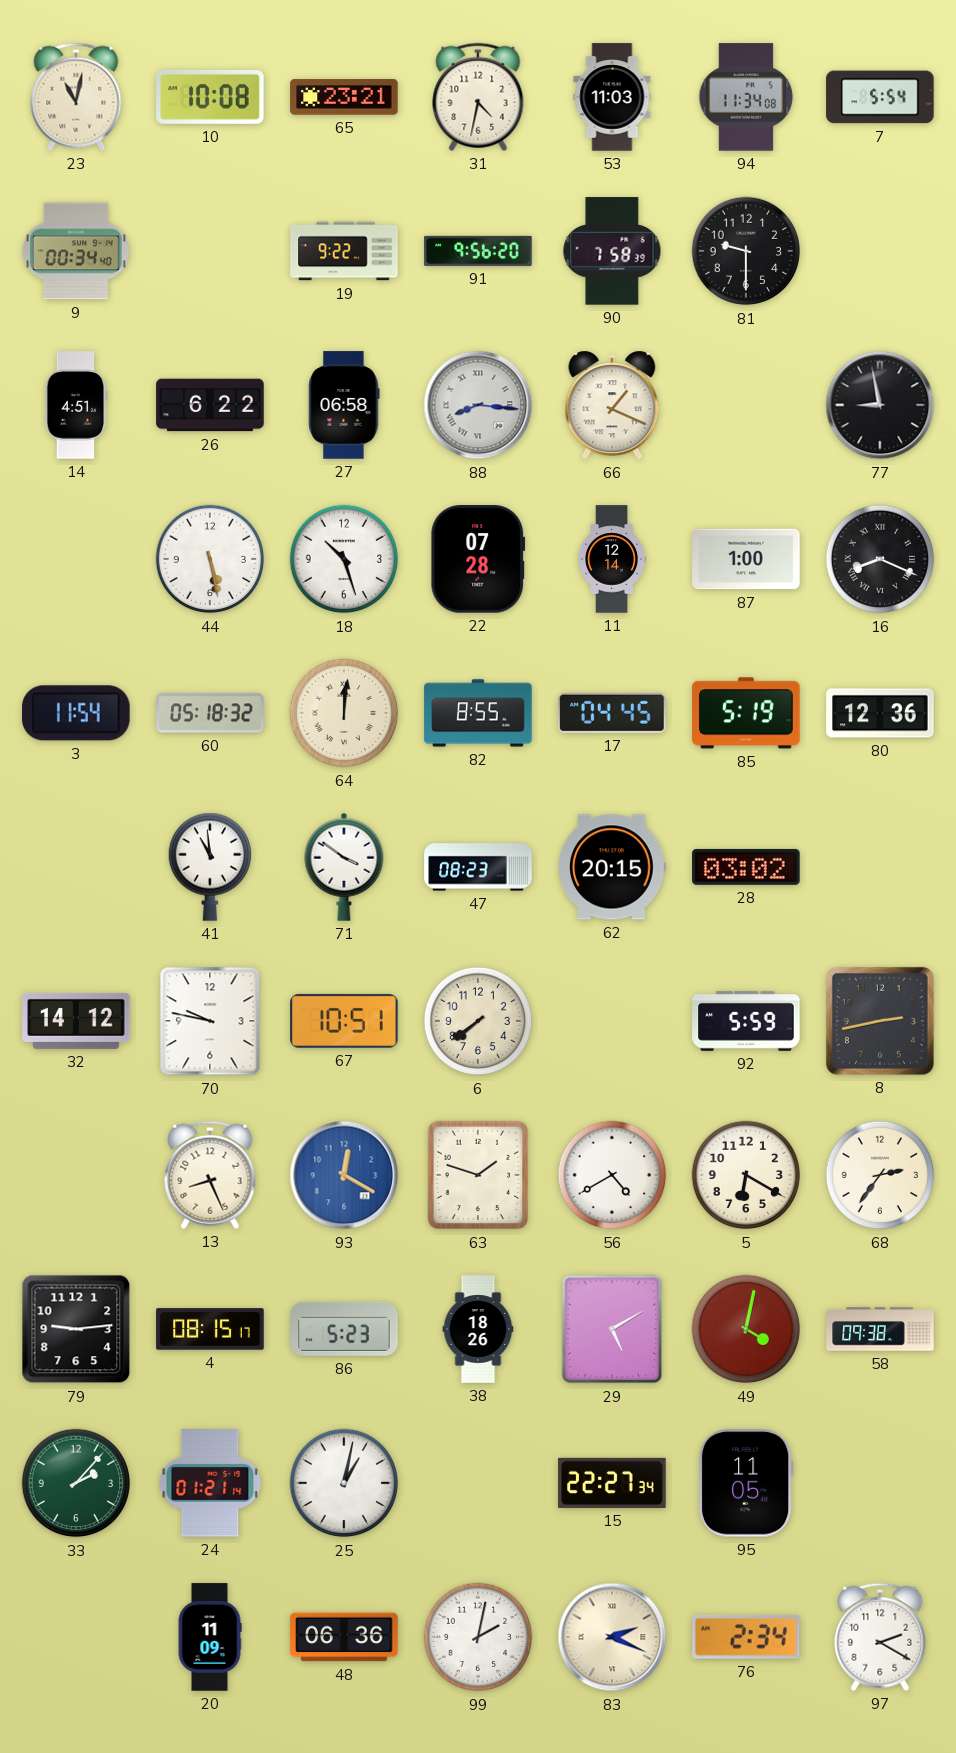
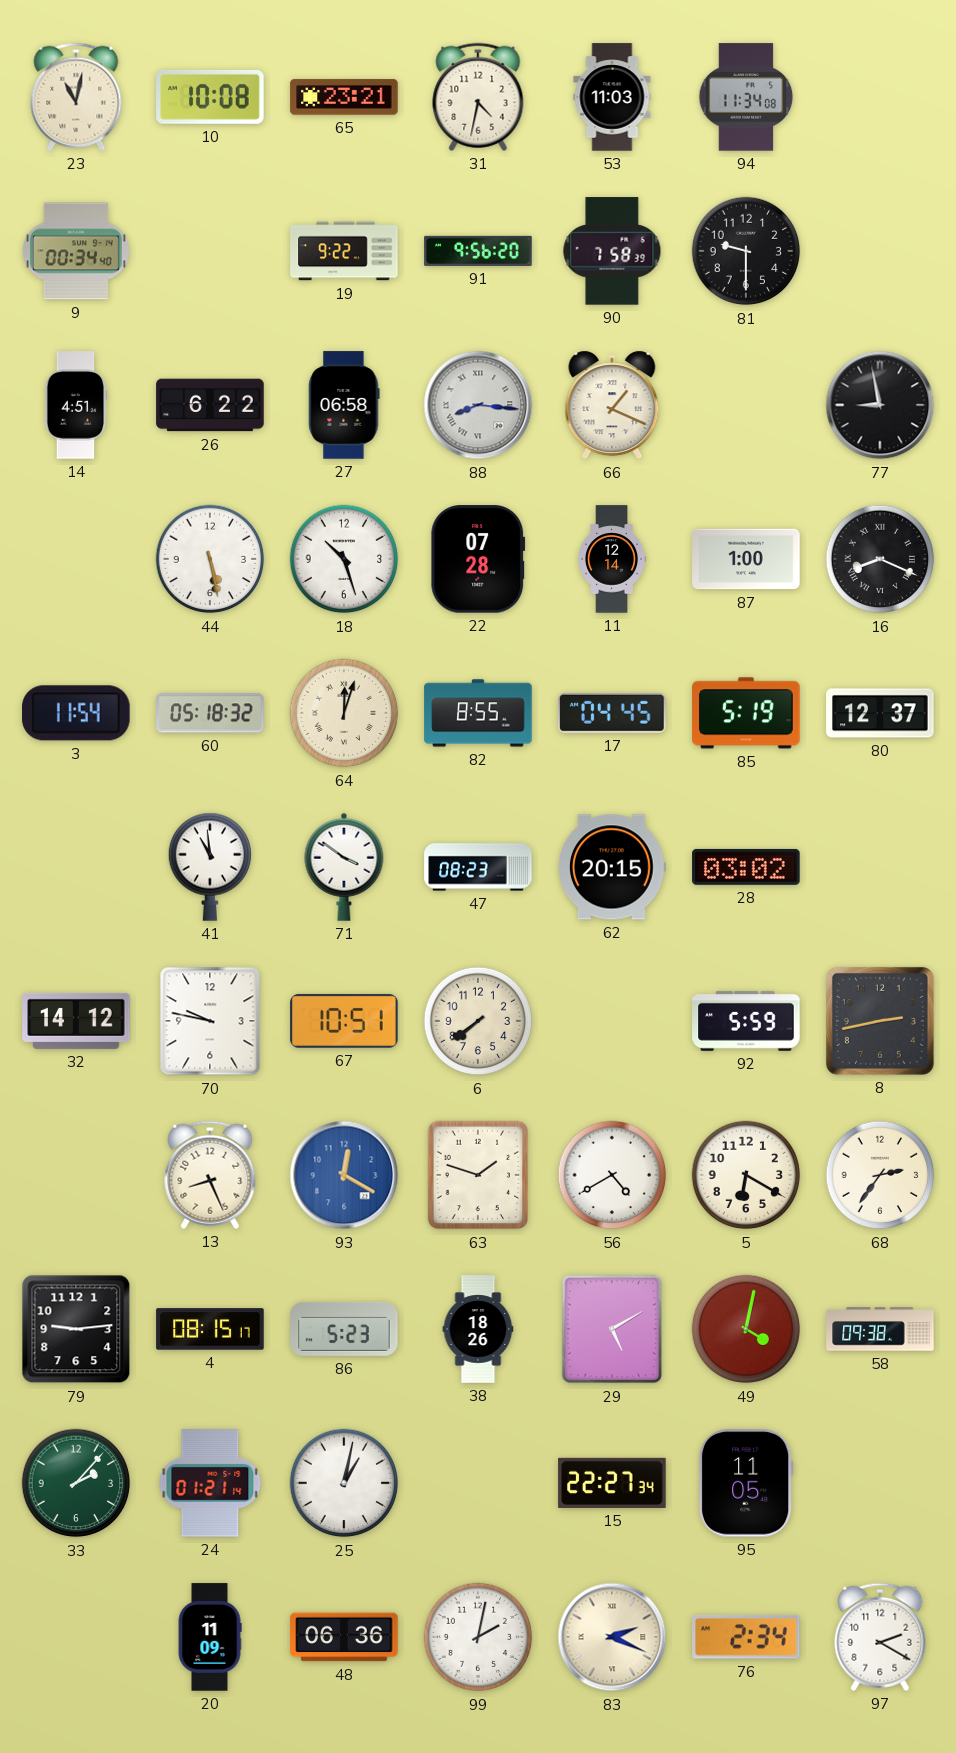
7: 5:54 -> none
64: 12:01 -> 12:03
80: 12:36 -> 12:37
